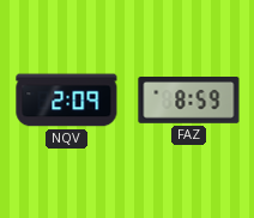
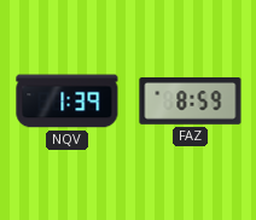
NQV: 2:09 -> 1:39
